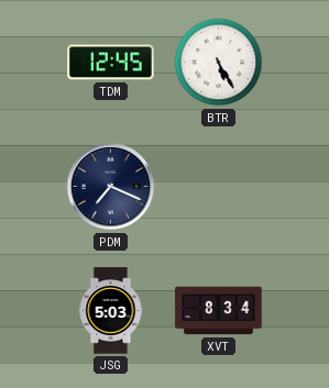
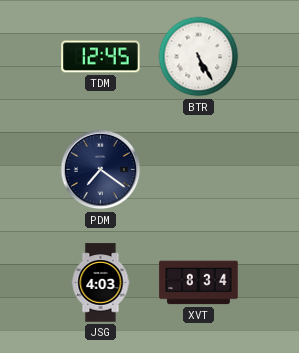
PDM: 7:19 -> 7:21
JSG: 5:03 -> 4:03
